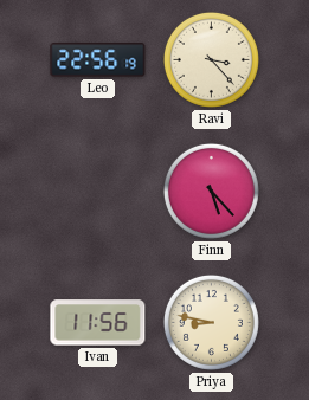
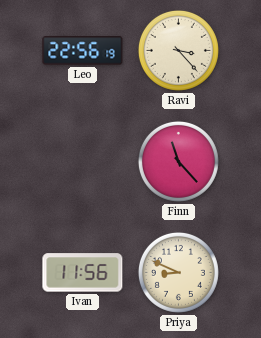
Finn: 5:23 -> 11:23
Priya: 8:47 -> 8:49
